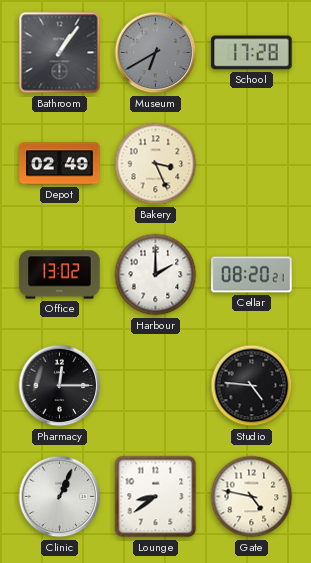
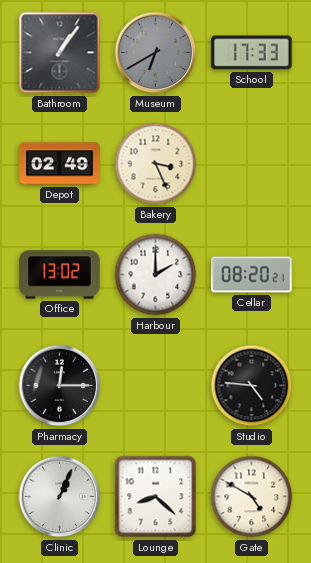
School: 17:28 -> 17:33
Lounge: 8:39 -> 8:22
Gate: 4:47 -> 4:50
